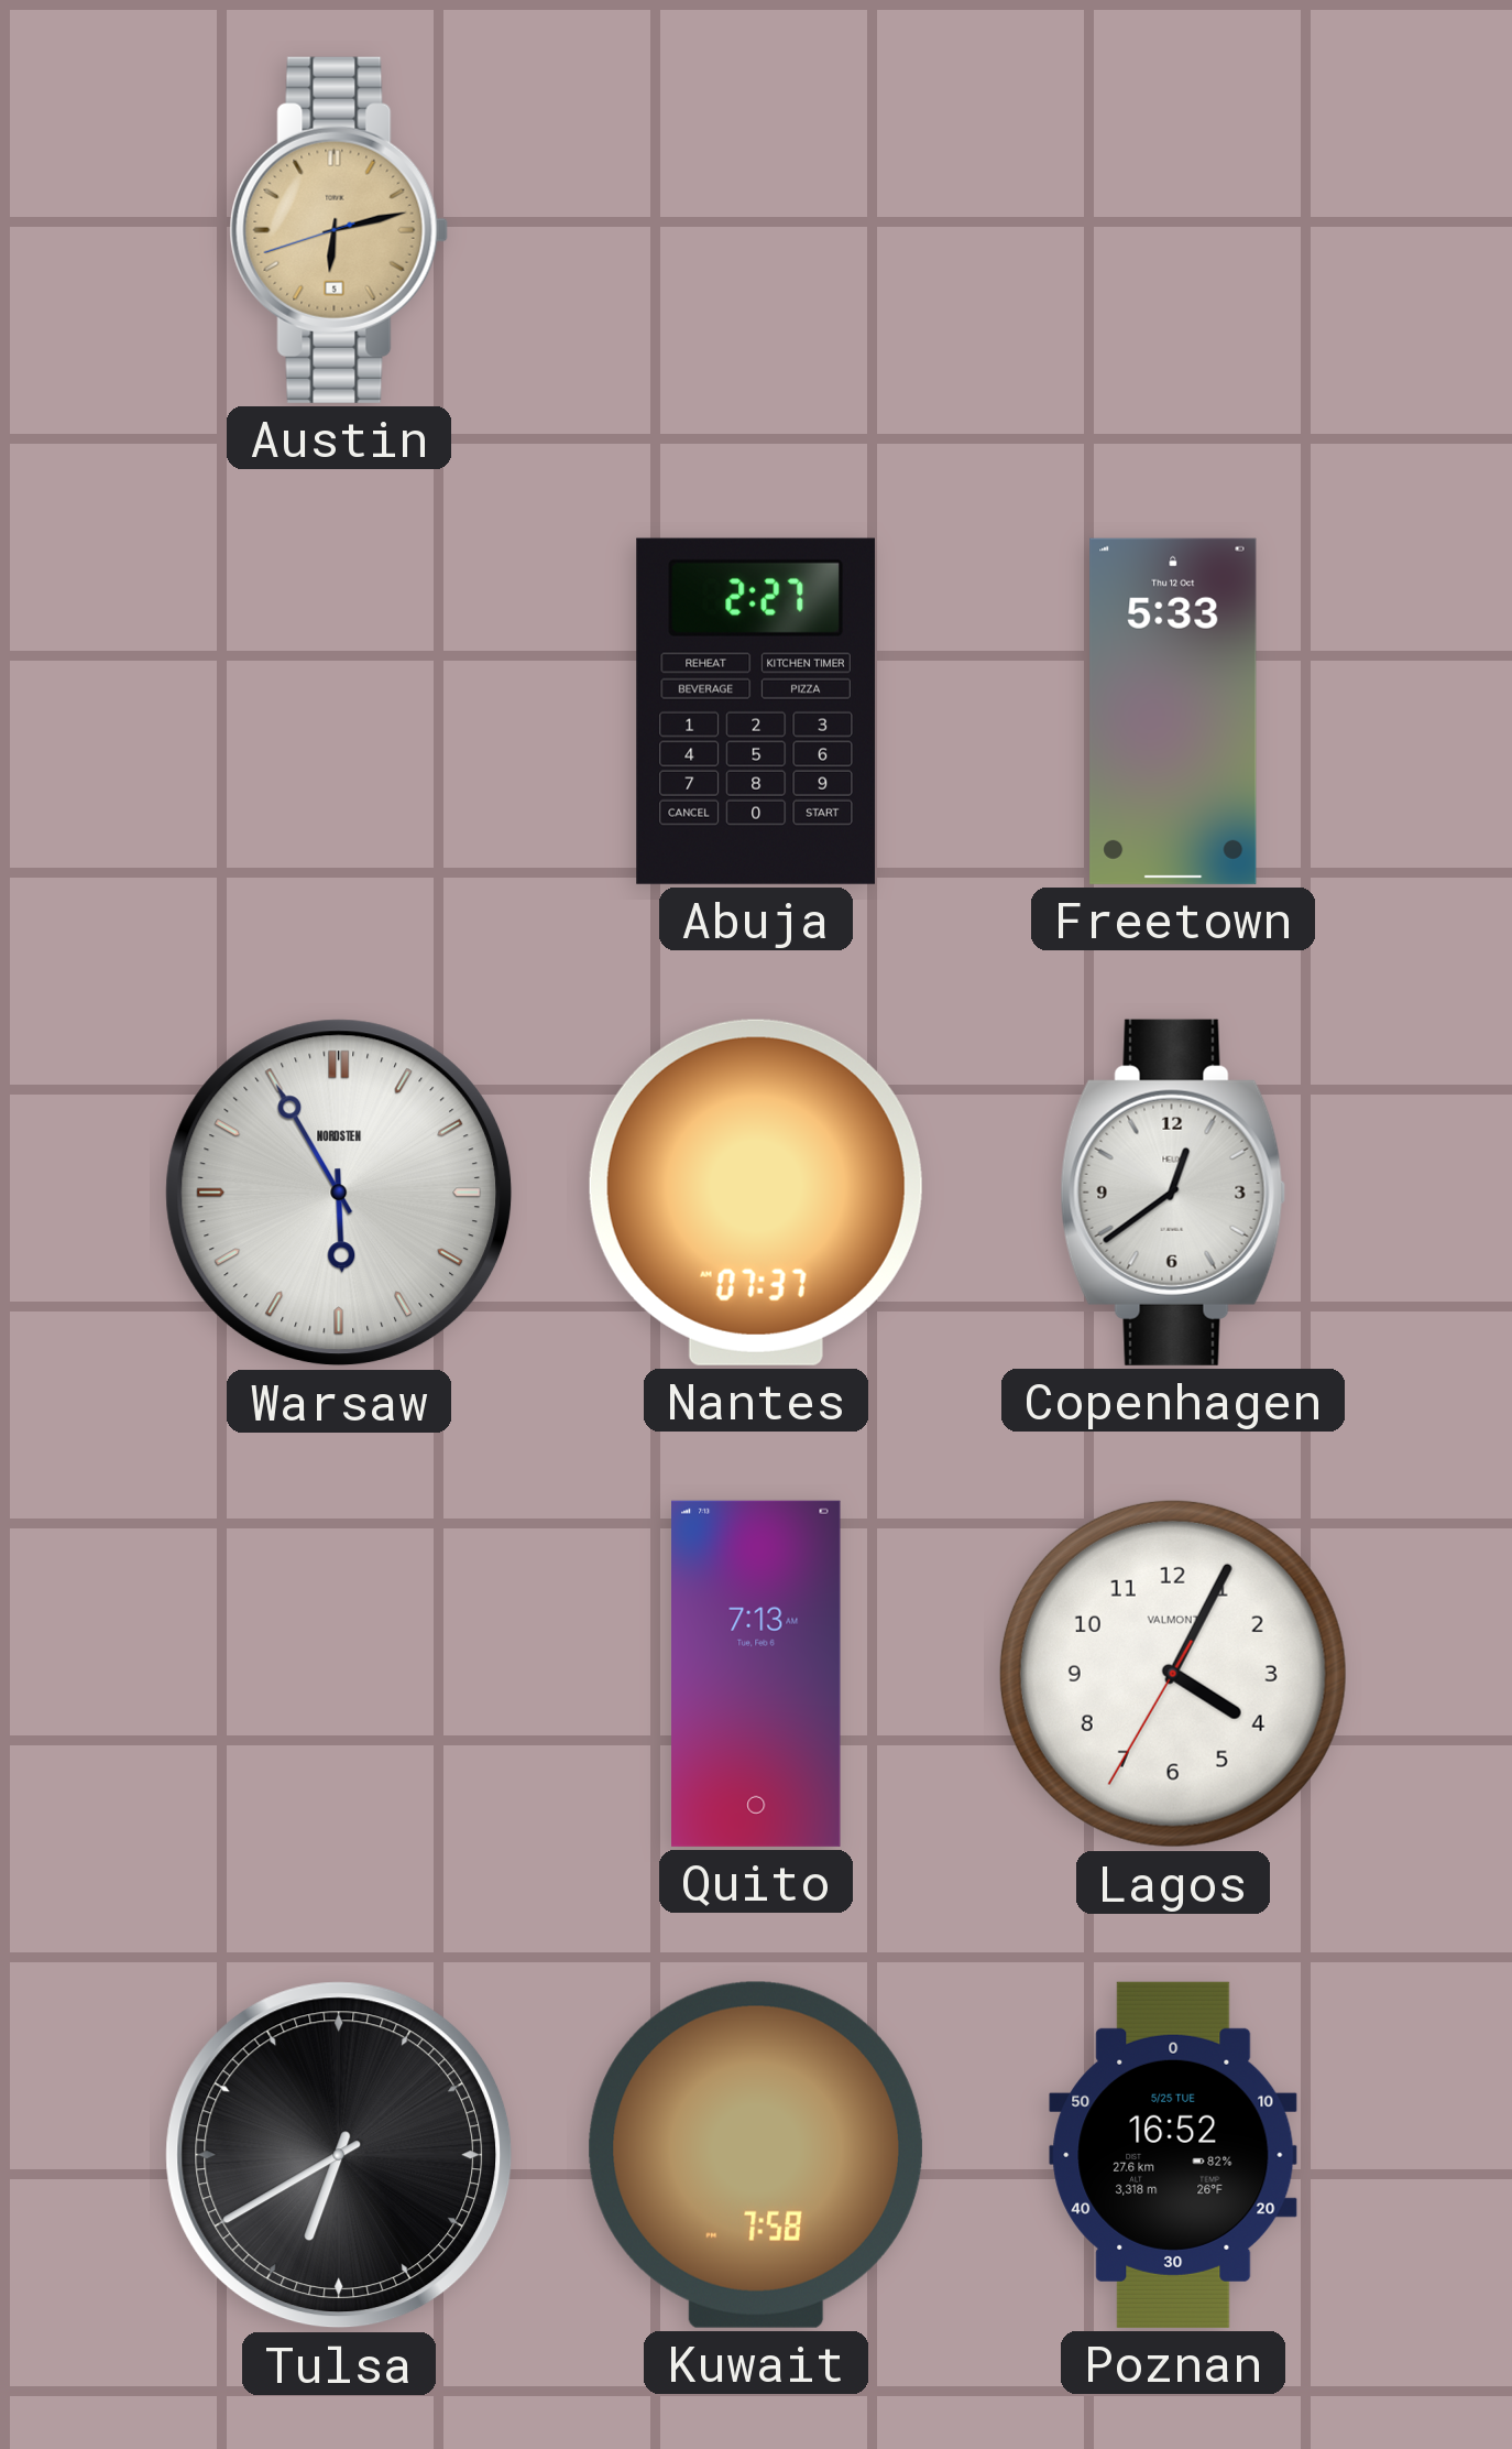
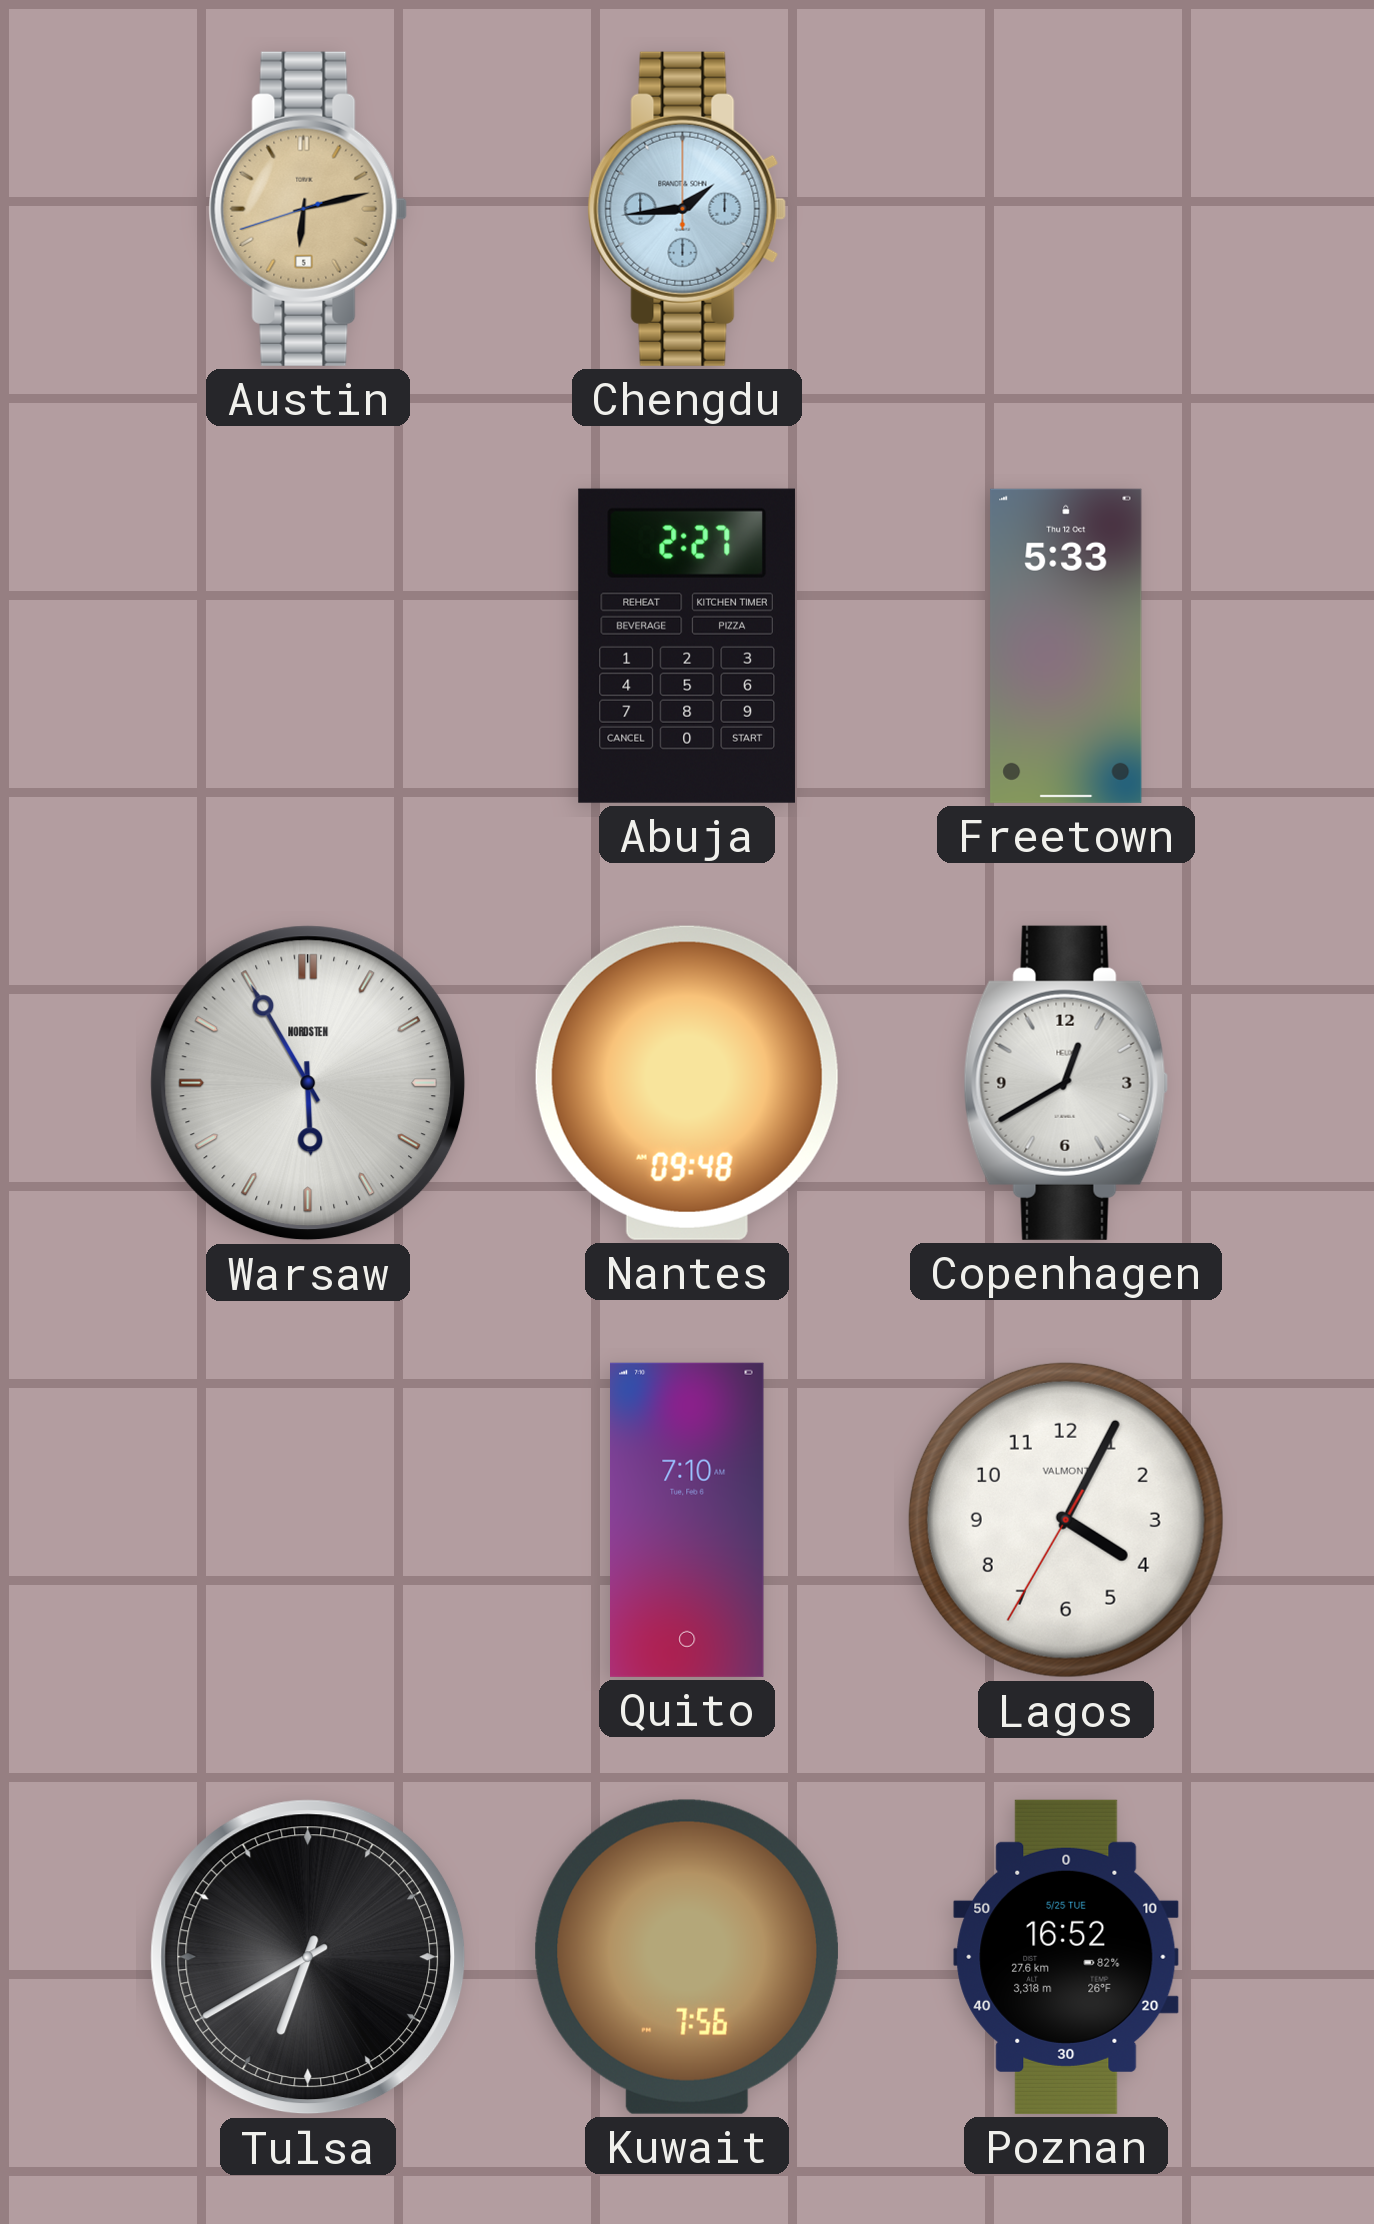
Chengdu: none -> 1:44
Nantes: 07:37 -> 09:48
Copenhagen: 12:39 -> 12:40
Quito: 7:13 -> 7:10
Kuwait: 7:58 -> 7:56
